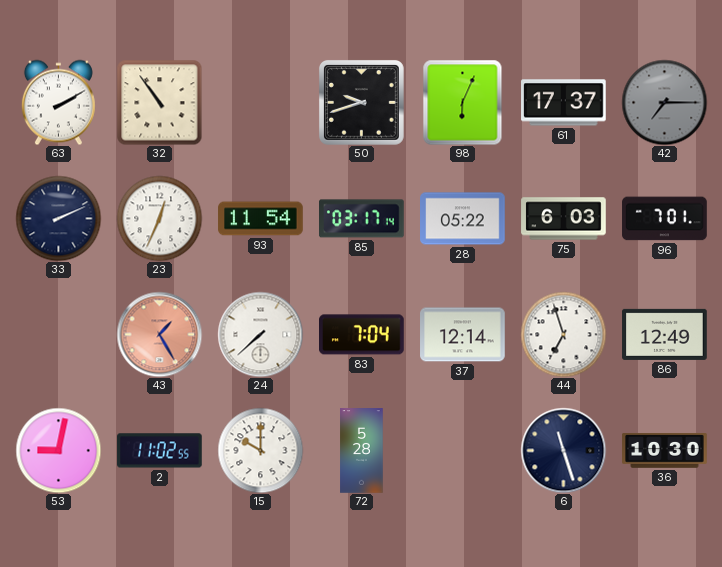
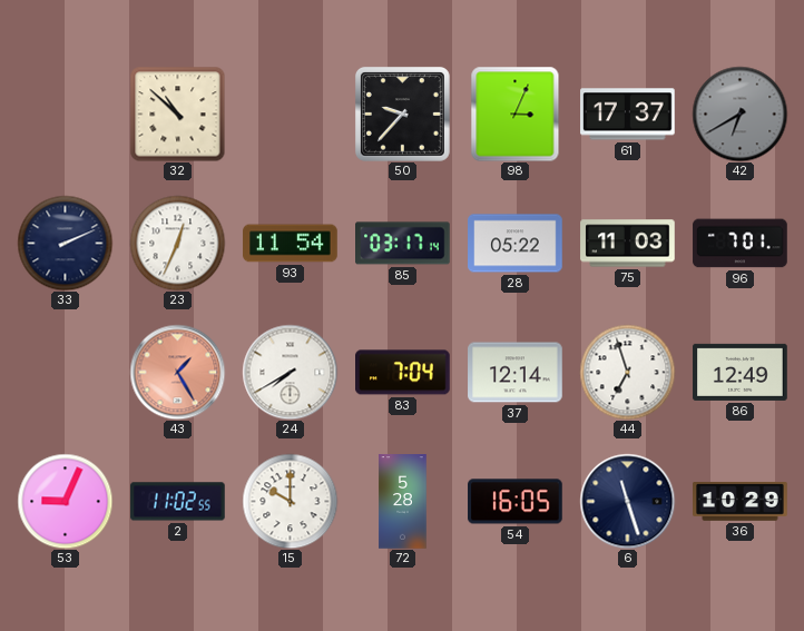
63: 2:10 -> none
32: 10:54 -> 10:52
50: 9:42 -> 9:37
98: 6:04 -> 3:04
42: 7:15 -> 6:40
75: 6:03 -> 11:03
24: 7:38 -> 7:40
53: 9:02 -> 9:04
54: none -> 16:05
36: 10:30 -> 10:29
